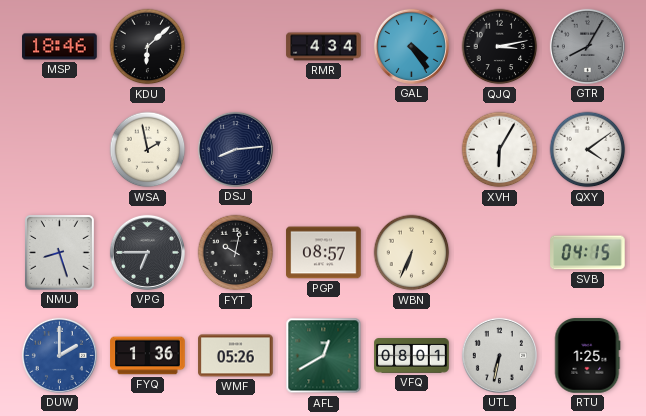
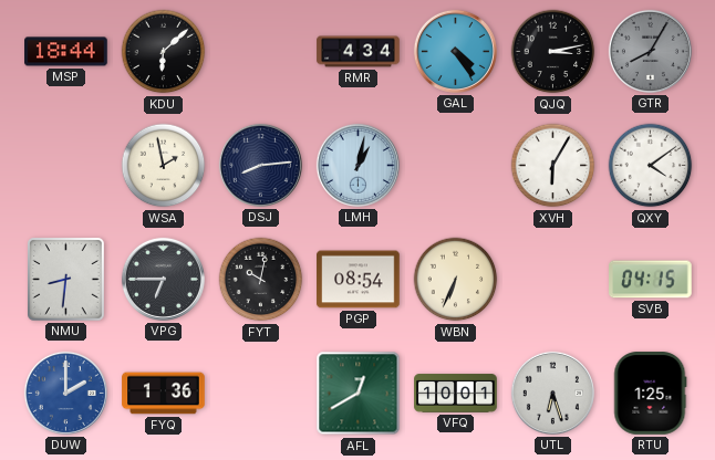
MSP: 18:46 -> 18:44
LMH: none -> 1:02
NMU: 8:27 -> 8:31
PGP: 08:57 -> 08:54
WMF: 05:26 -> none
VFQ: 08:01 -> 10:01
UTL: 6:32 -> 6:27
